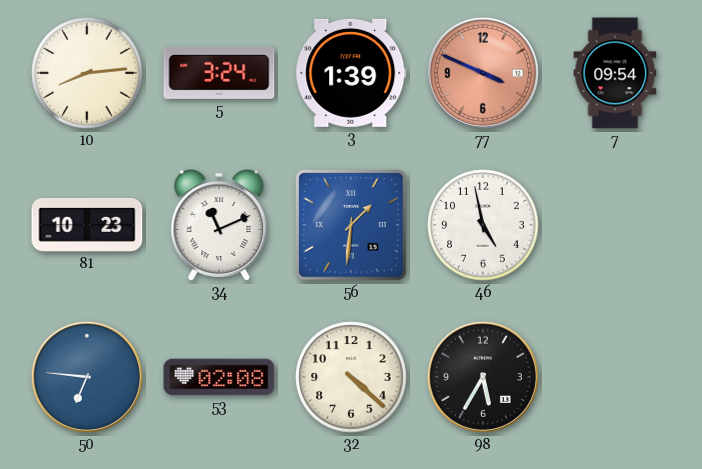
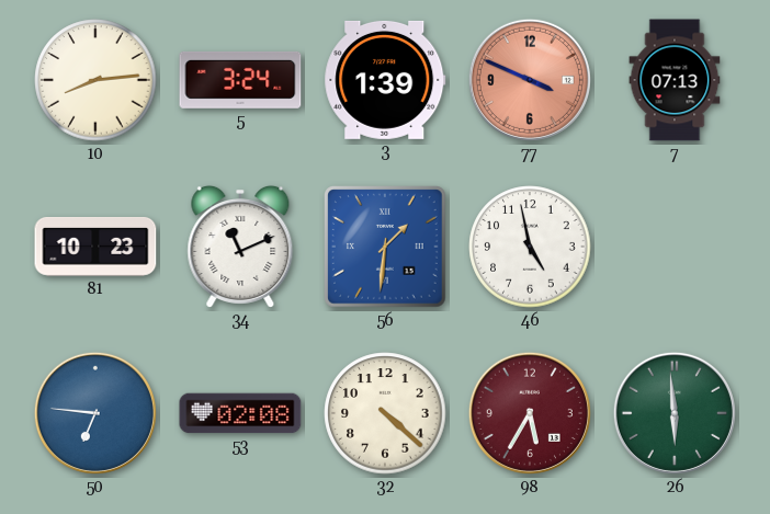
7: 09:54 -> 07:13
98 dial: black -> burgundy
26: none -> 5:59
